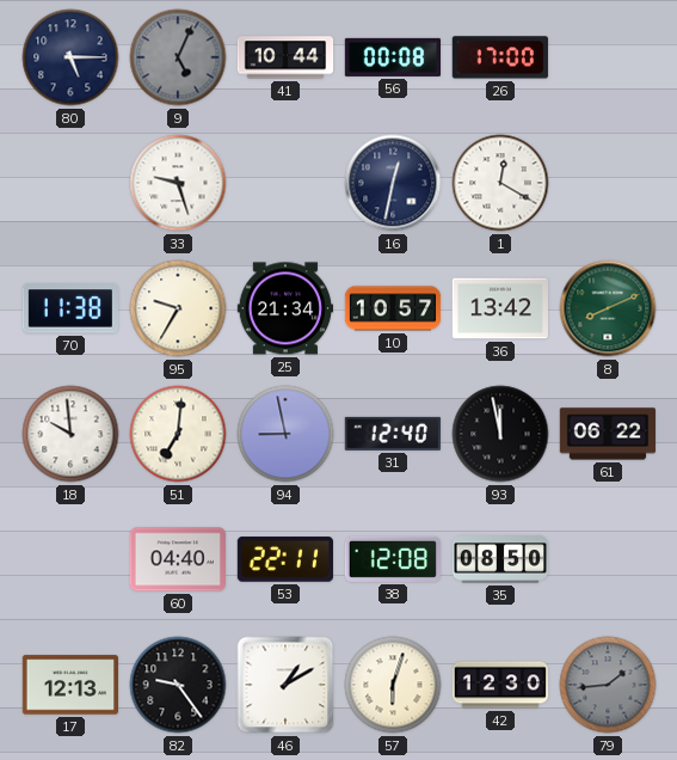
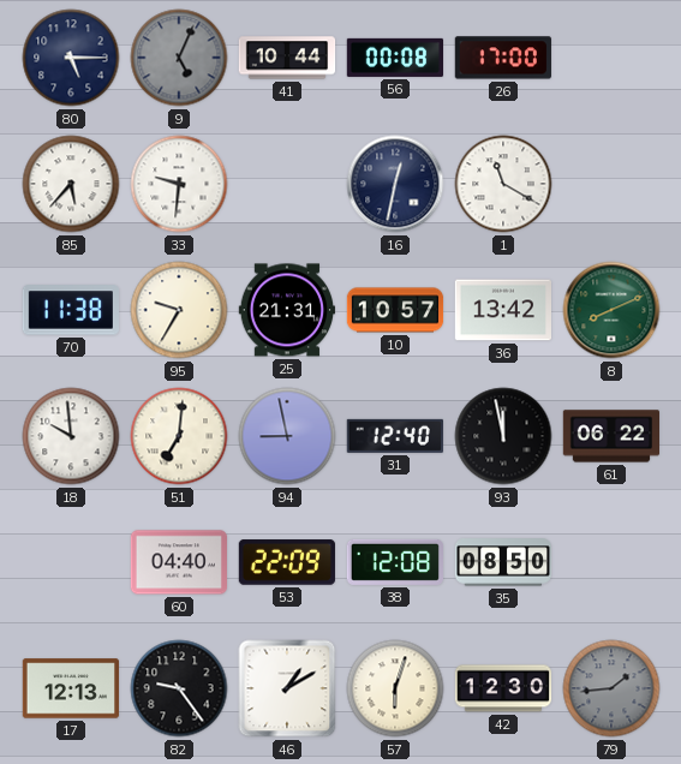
85: none -> 5:37
33: 9:27 -> 9:31
1: 12:20 -> 11:20
25: 21:34 -> 21:31
53: 22:11 -> 22:09
